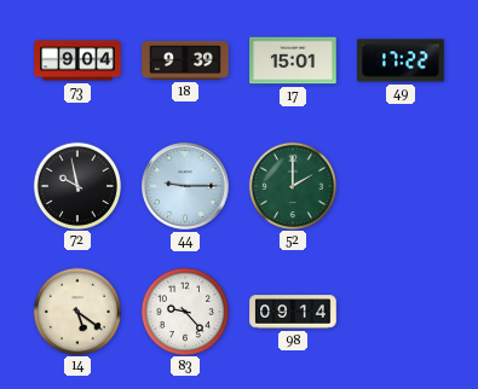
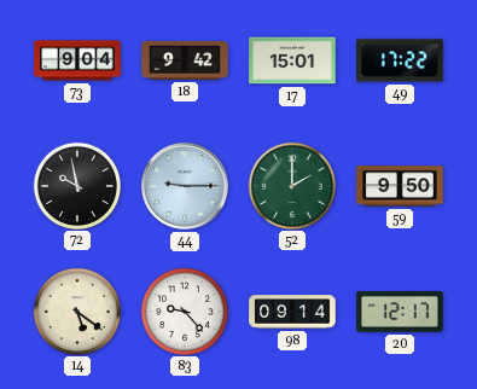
18: 9:39 -> 9:42
59: none -> 9:50
20: none -> 12:17
